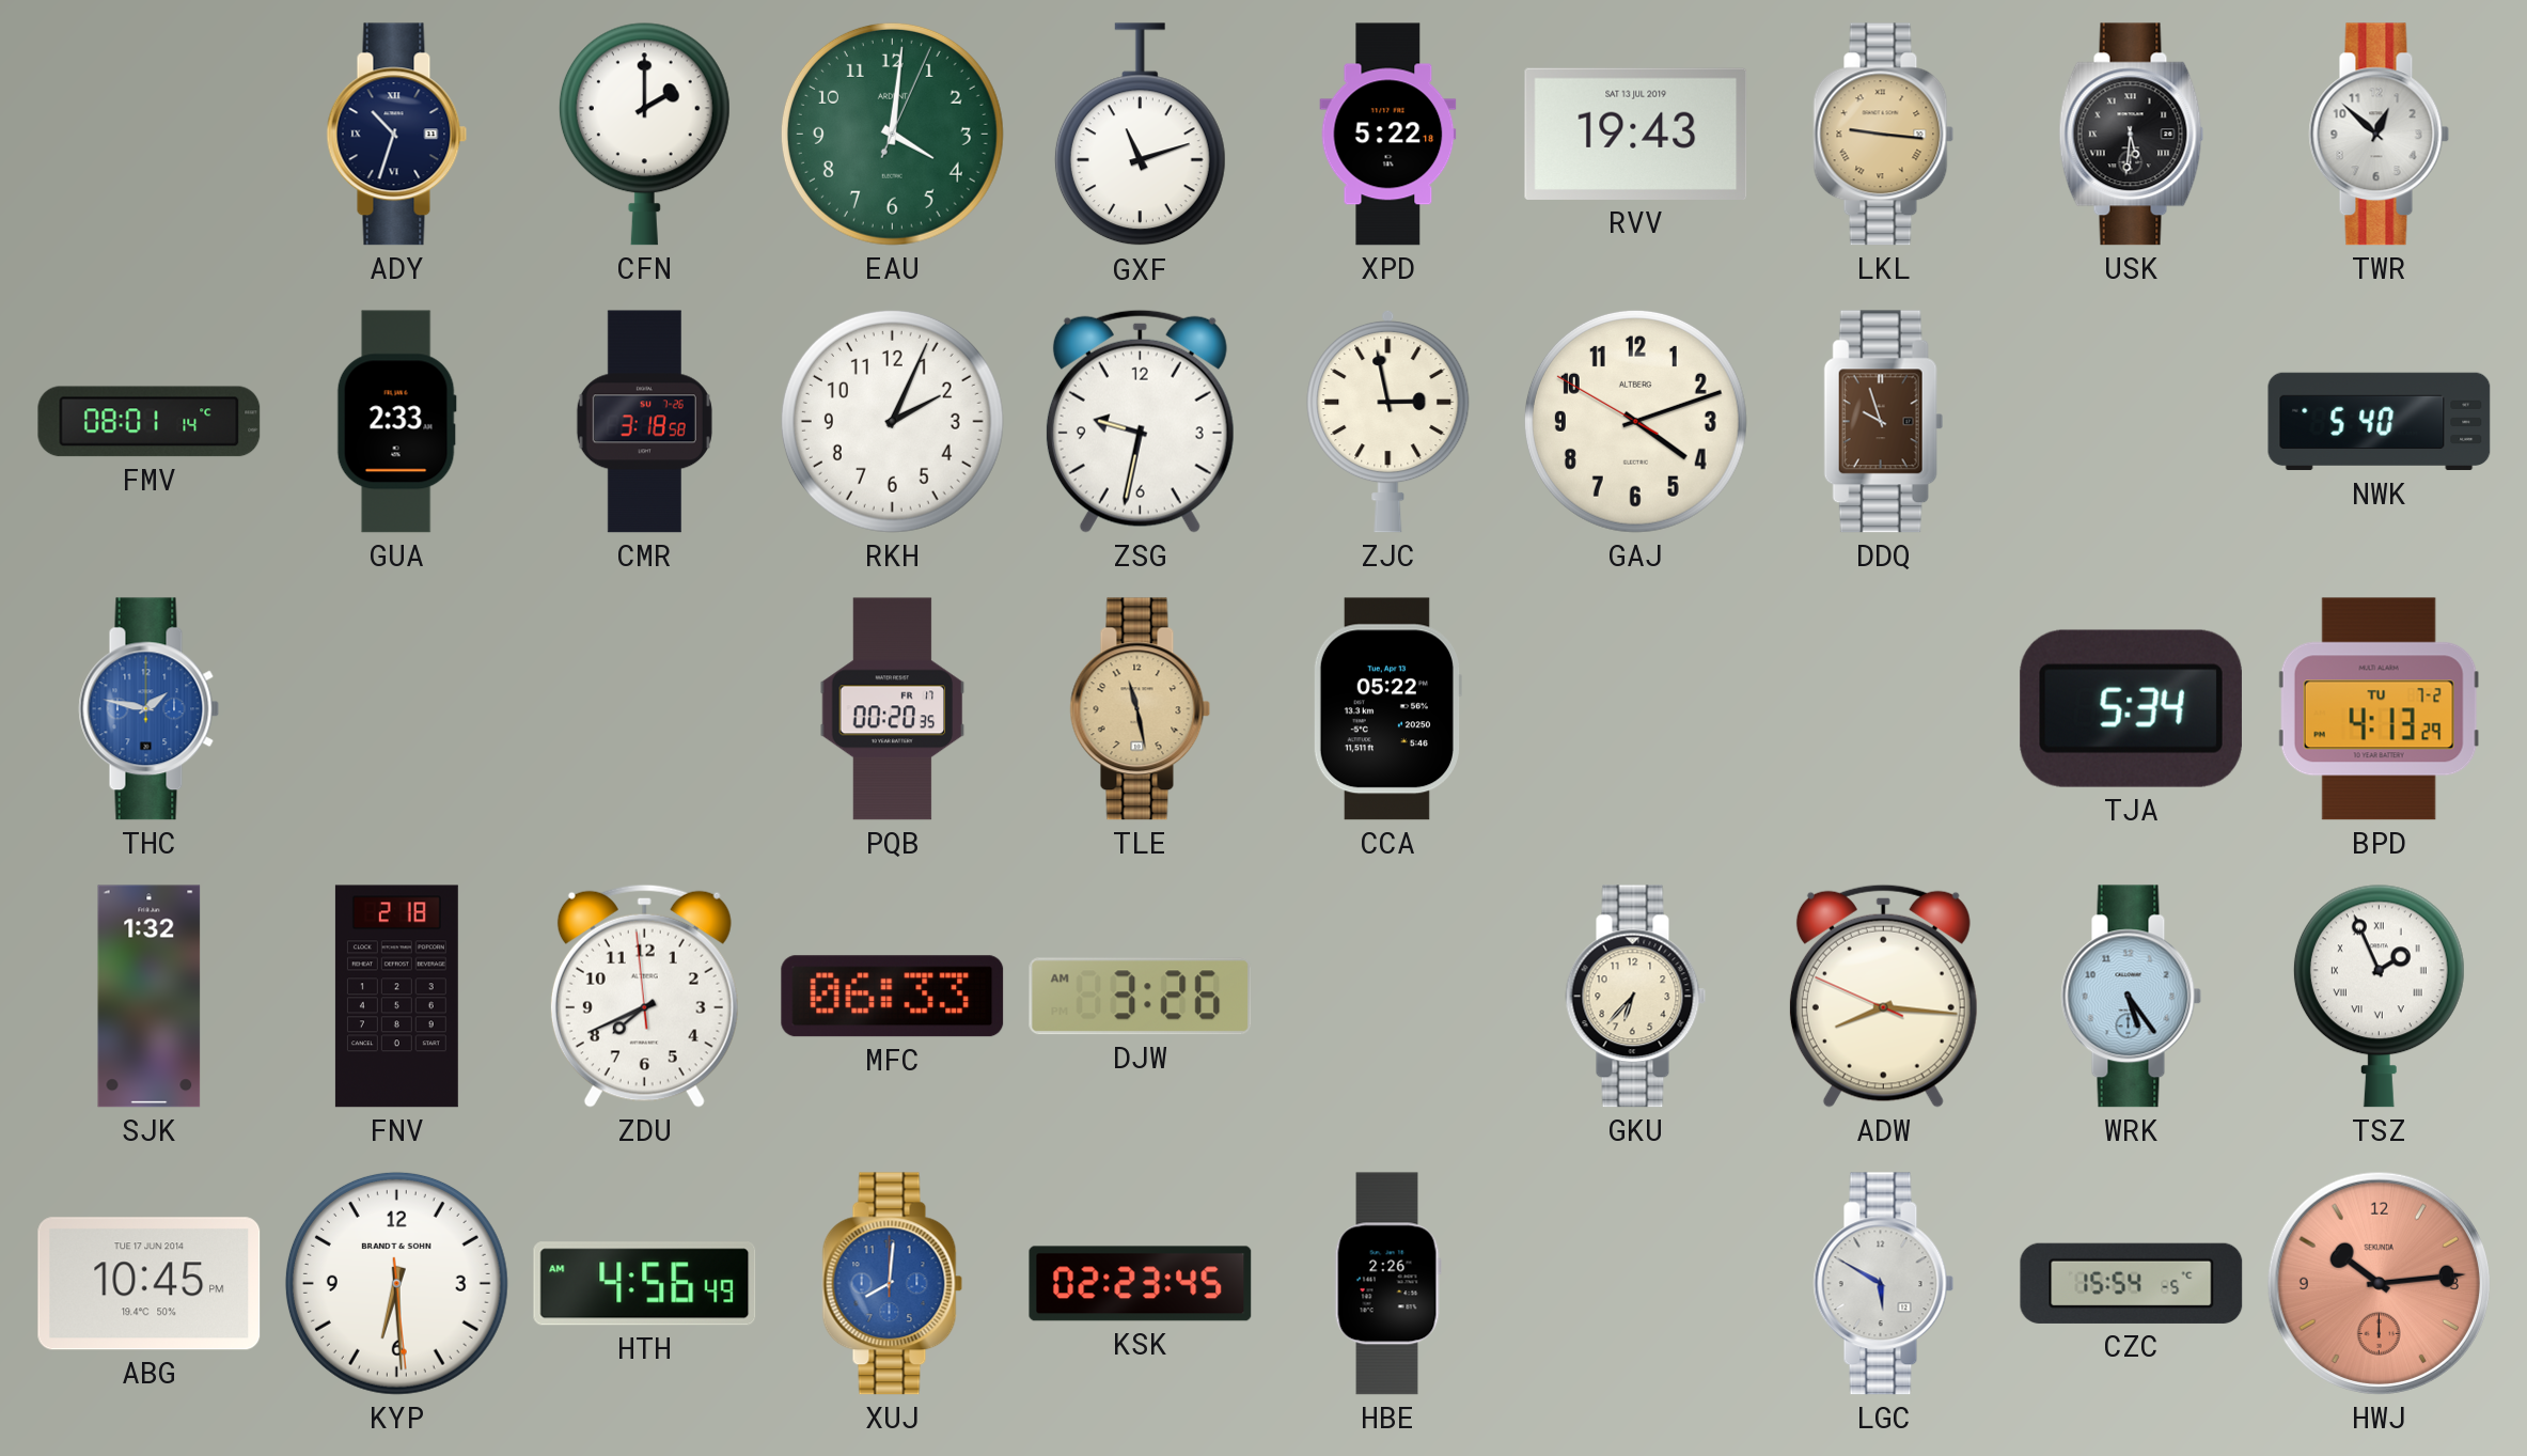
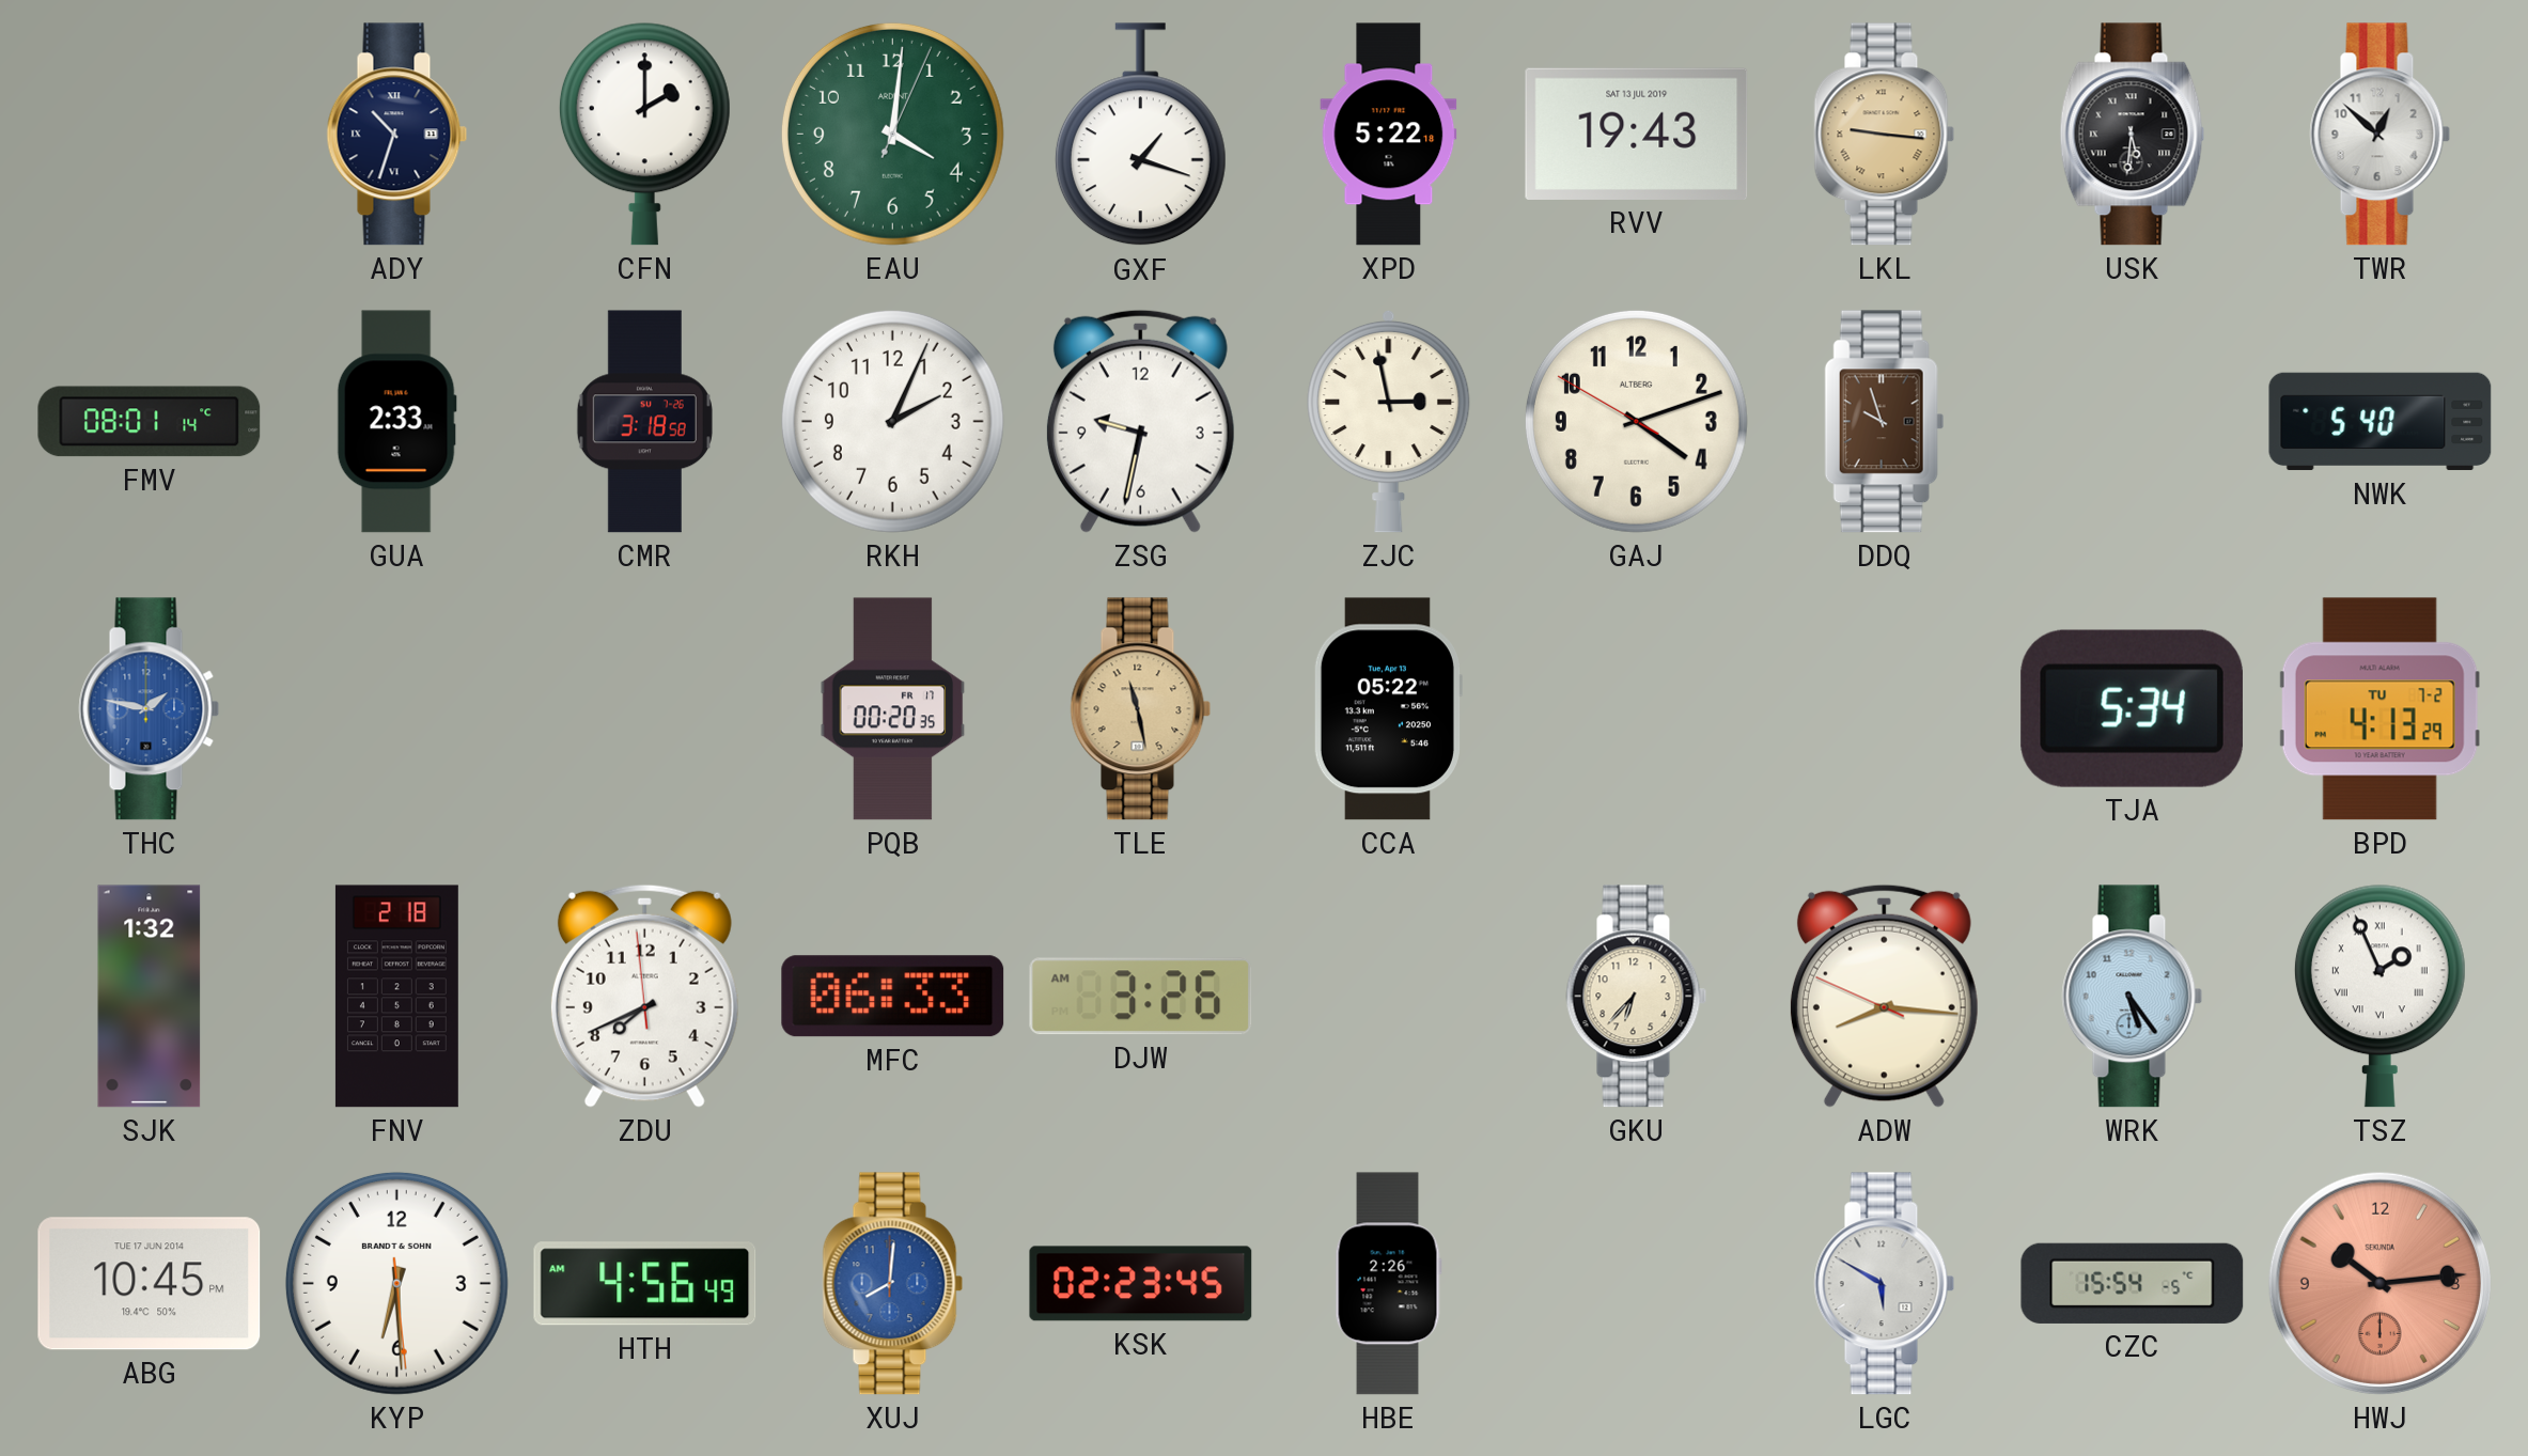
GXF: 11:12 -> 1:18
